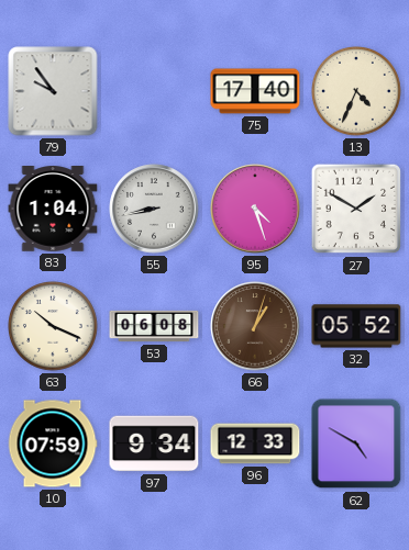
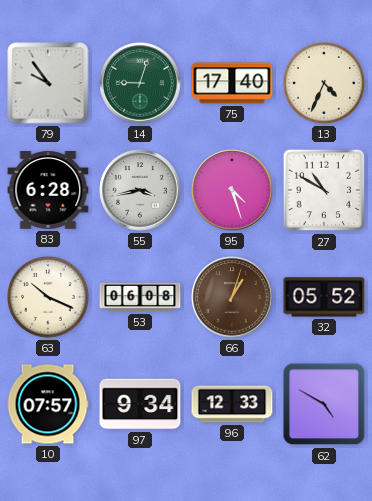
14: none -> 9:03
83: 1:04 -> 6:28
55: 8:43 -> 3:43
27: 1:50 -> 10:50
10: 07:59 -> 07:57
